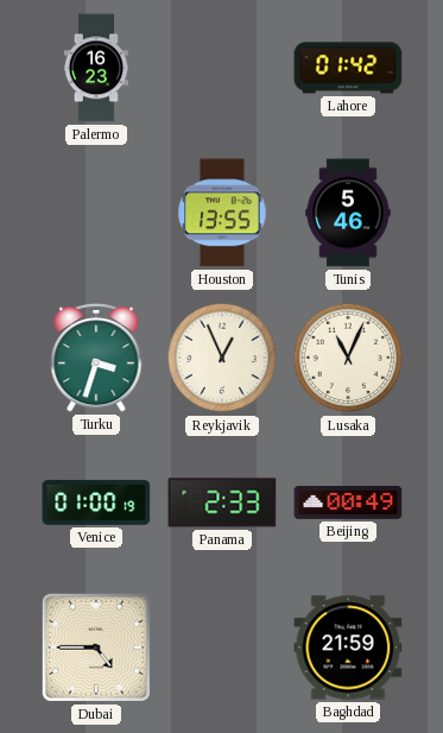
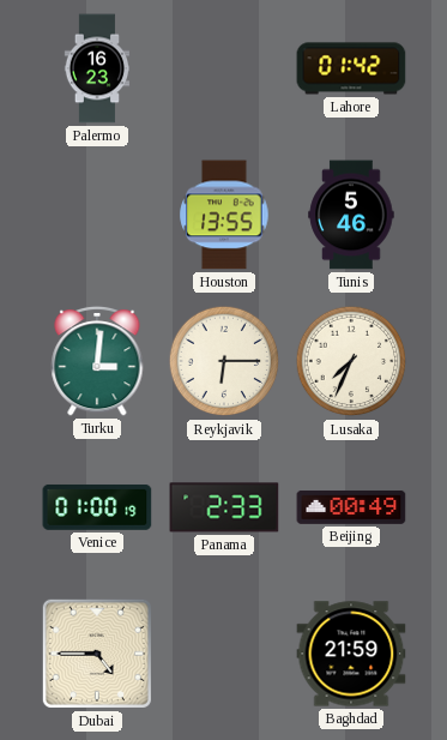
Turku: 3:33 -> 3:01
Reykjavik: 12:56 -> 6:15
Lusaka: 11:04 -> 7:34
